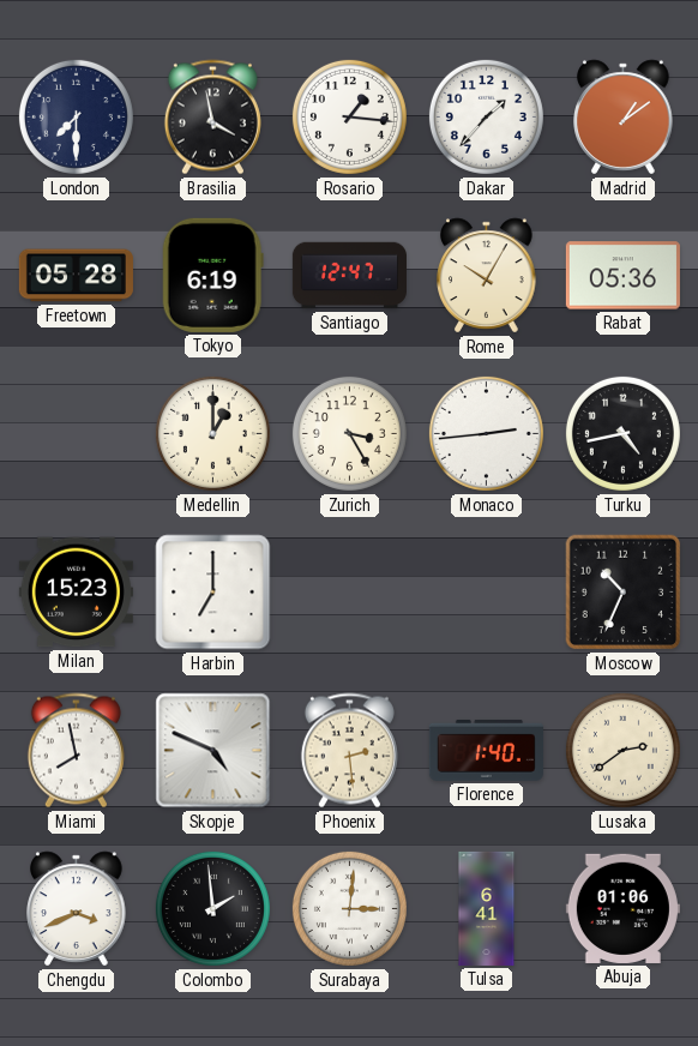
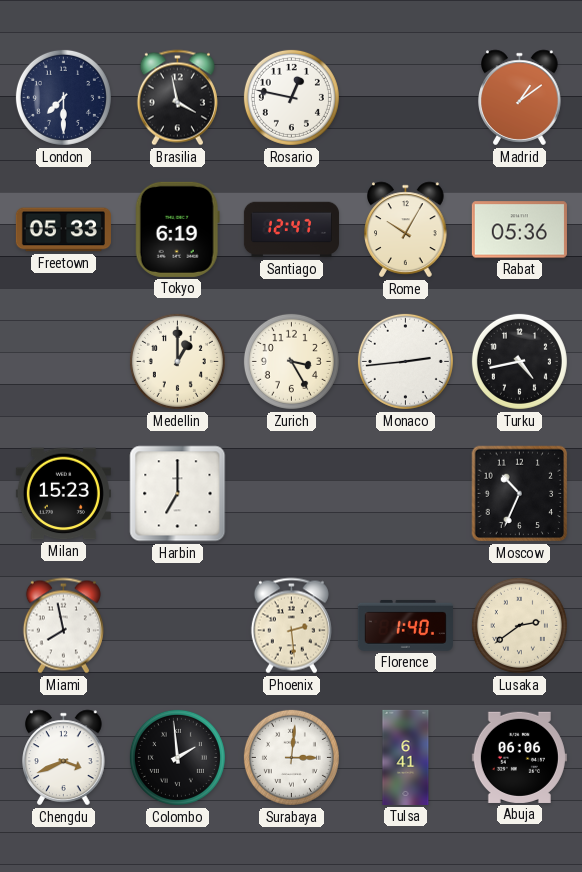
Rosario: 1:16 -> 12:47
Dakar: 1:37 -> none
Freetown: 05:28 -> 05:33
Skopje: 4:49 -> none
Abuja: 01:06 -> 06:06
